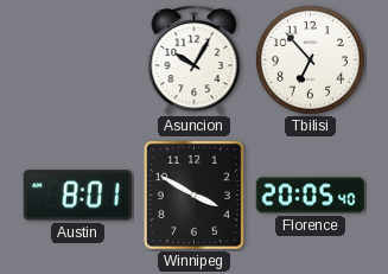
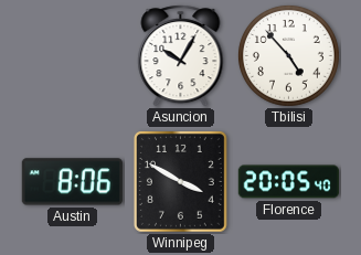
Tbilisi: 6:53 -> 4:53
Austin: 8:01 -> 8:06
